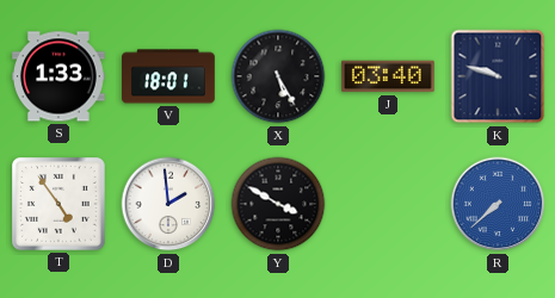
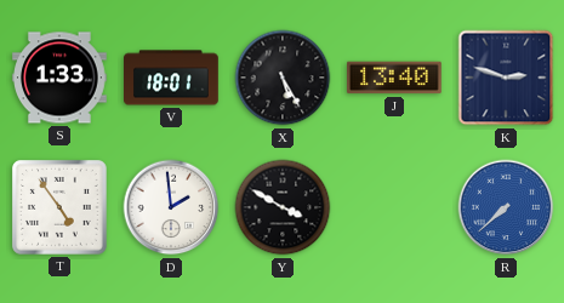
J: 03:40 -> 13:40
K: 9:48 -> 2:48
